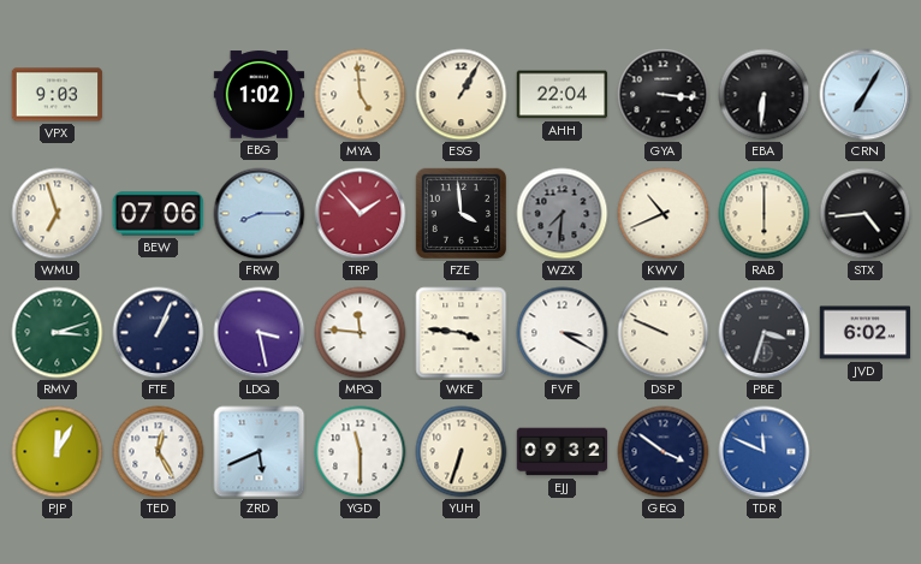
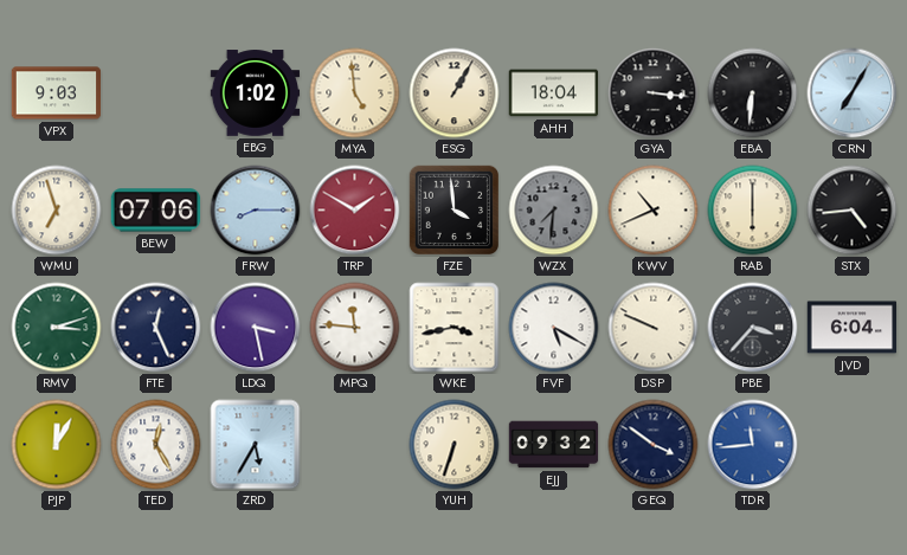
AHH: 22:04 -> 18:04
TRP: 1:53 -> 1:50
FTE: 1:04 -> 12:26
WKE: 3:46 -> 3:43
FVF: 3:20 -> 5:20
PBE: 3:33 -> 3:37
JVD: 6:02 -> 6:04
ZRD: 5:41 -> 5:35
YGD: 11:30 -> none
TDR: 11:49 -> 11:44
